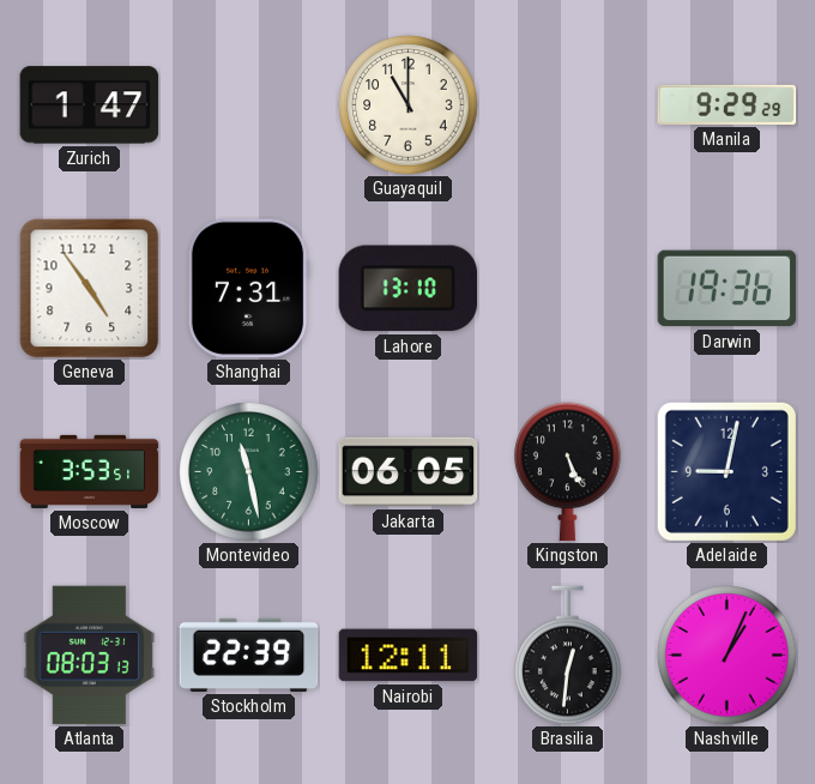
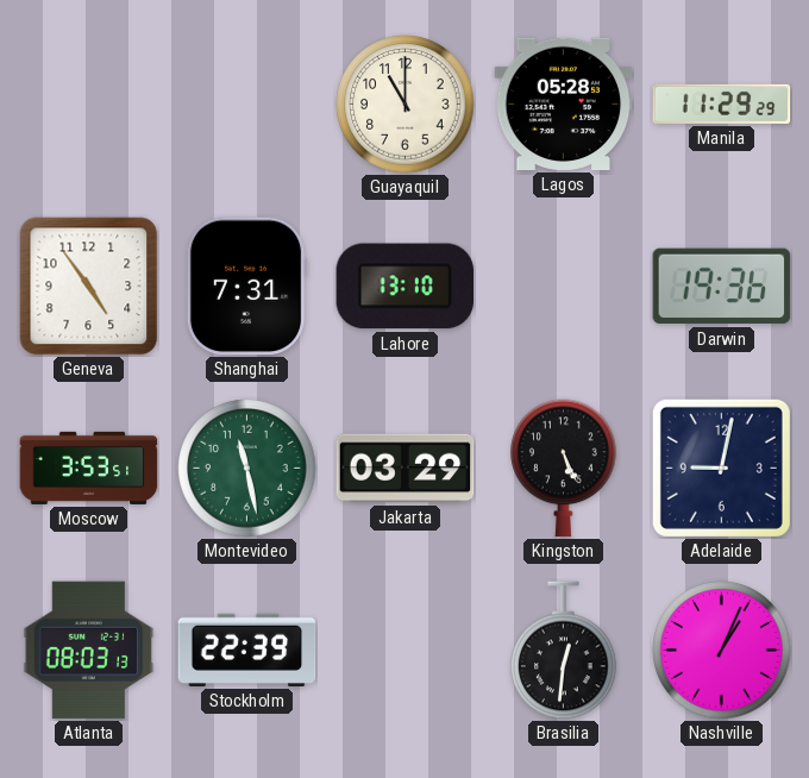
Zurich: 1:47 -> none
Lagos: none -> 05:28
Manila: 9:29 -> 11:29
Jakarta: 06:05 -> 03:29
Nairobi: 12:11 -> none
